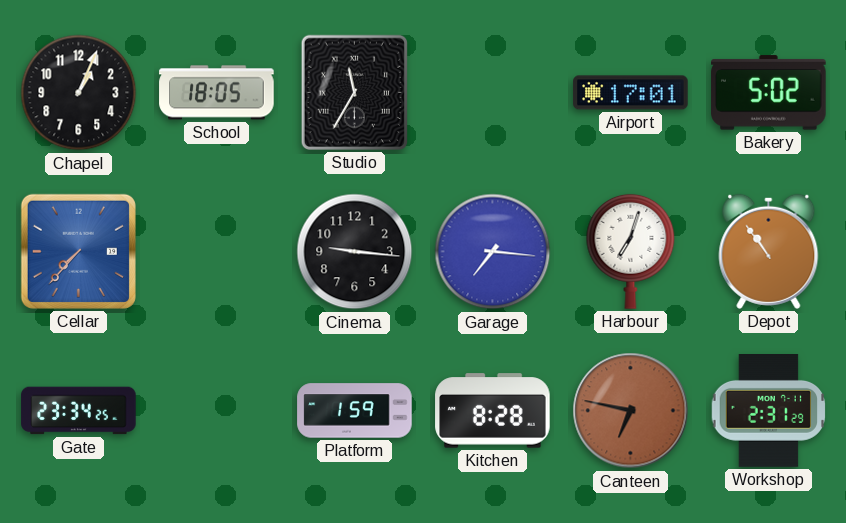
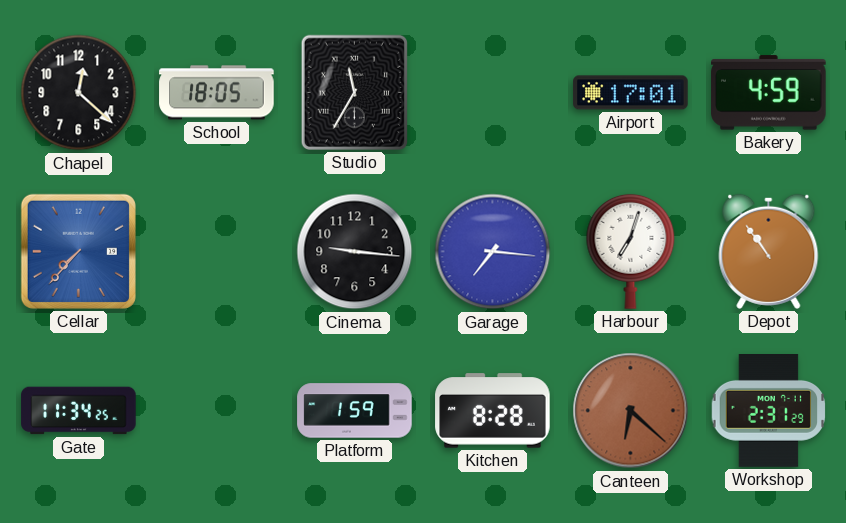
Chapel: 1:04 -> 12:22
Bakery: 5:02 -> 4:59
Gate: 23:34 -> 11:34
Canteen: 6:47 -> 6:22
